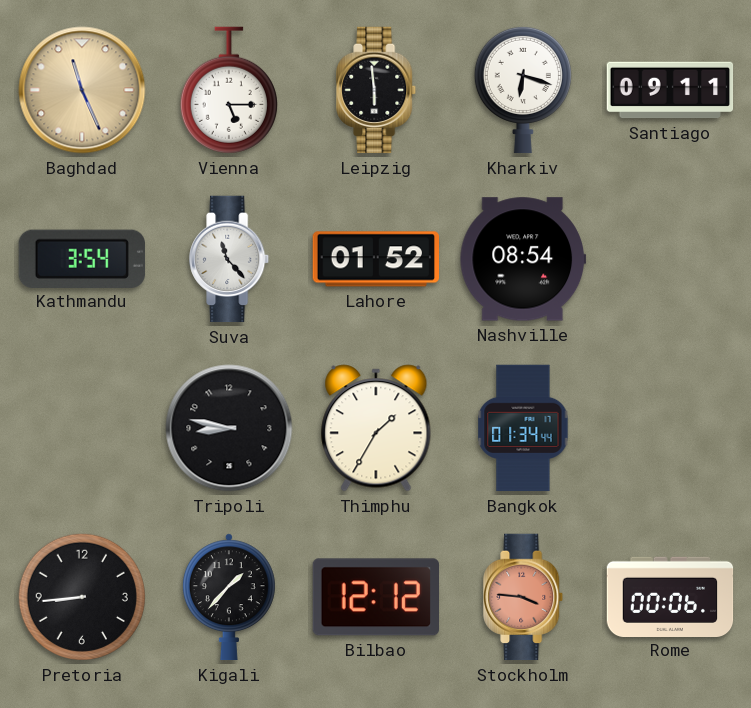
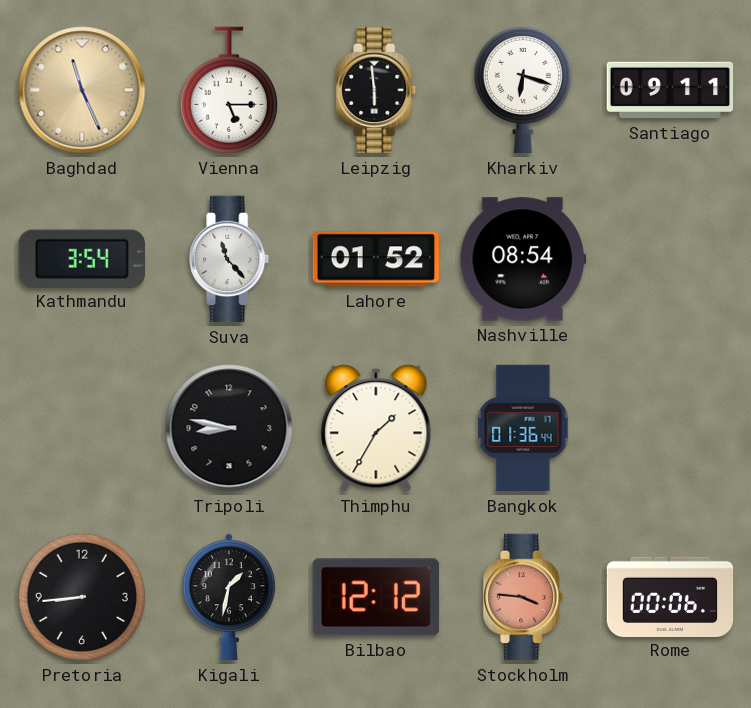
Bangkok: 01:34 -> 01:36
Kigali: 1:37 -> 1:32
